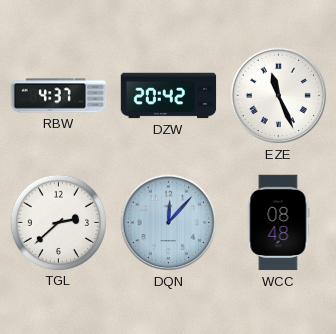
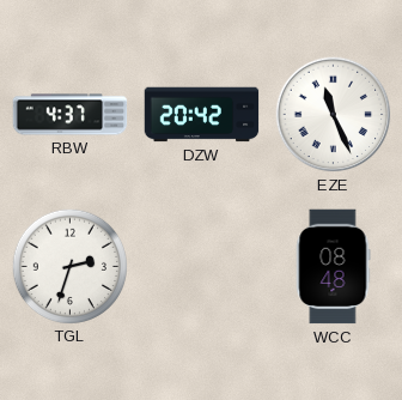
TGL: 2:38 -> 2:33
DQN: 12:07 -> none
